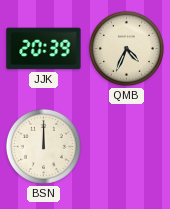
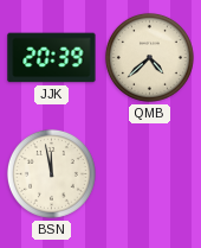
QMB: 4:34 -> 4:38
BSN: 12:00 -> 11:58
